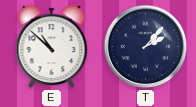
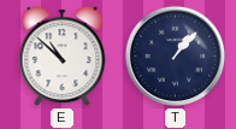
T: 2:07 -> 1:07
